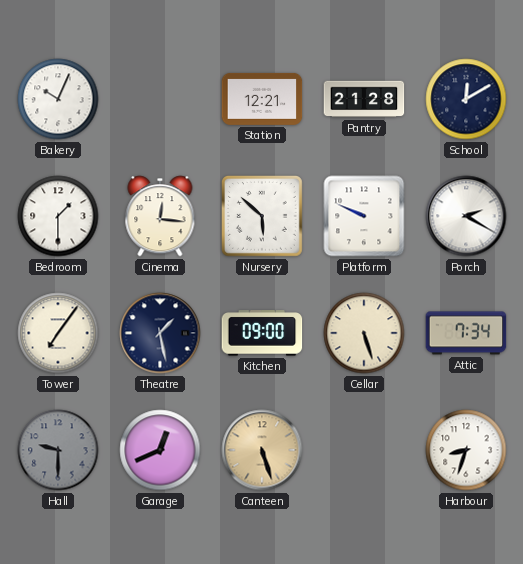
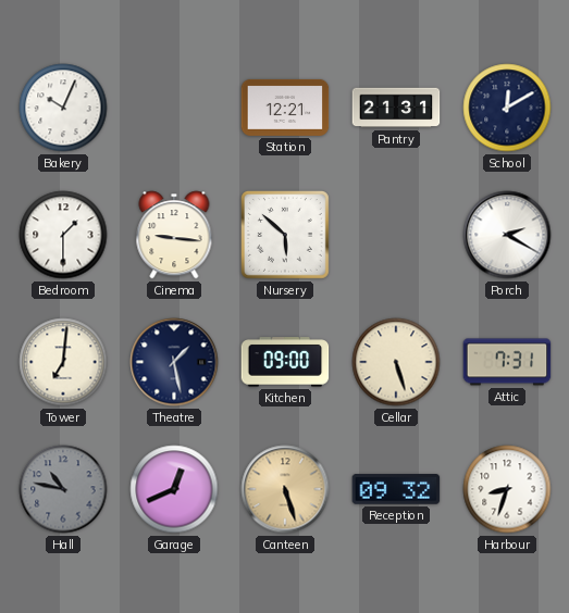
Pantry: 21:28 -> 21:31
Cinema: 12:16 -> 9:16
Platform: 9:49 -> none
Tower: 7:06 -> 7:01
Attic: 7:34 -> 7:31
Hall: 9:30 -> 10:47
Reception: none -> 09:32
